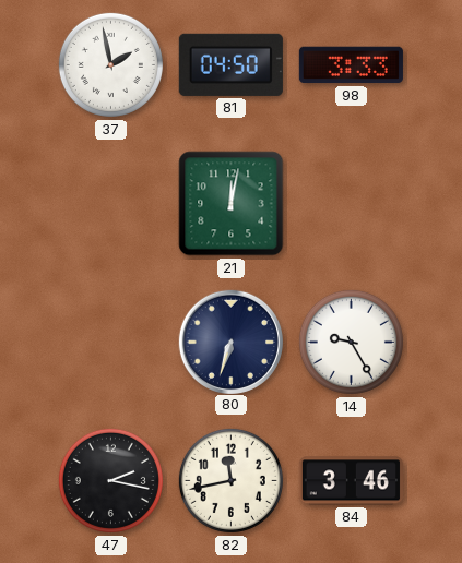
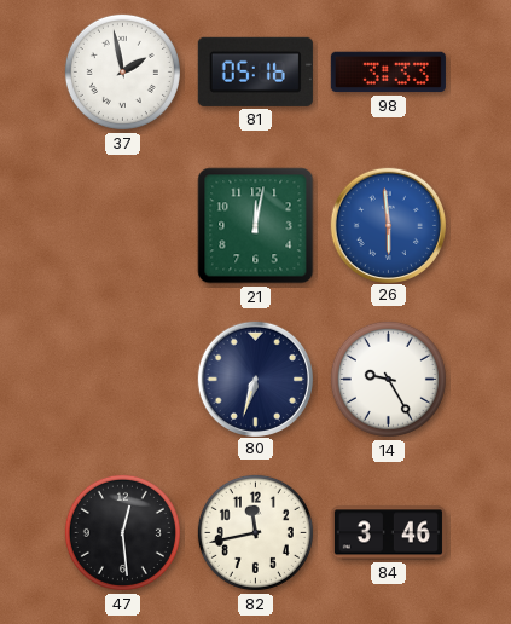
81: 04:50 -> 05:16
26: none -> 5:59
47: 2:17 -> 12:29
